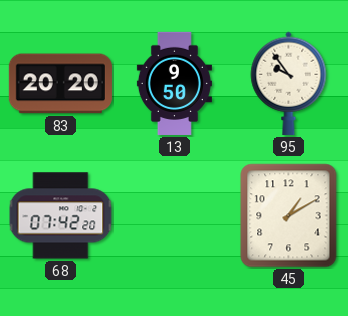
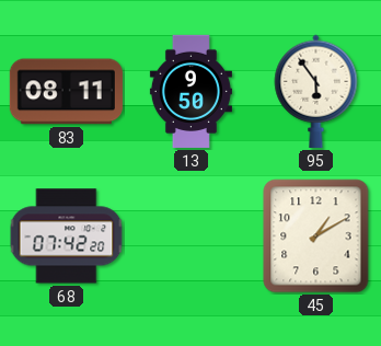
83: 20:20 -> 08:11
95: 9:54 -> 5:54
